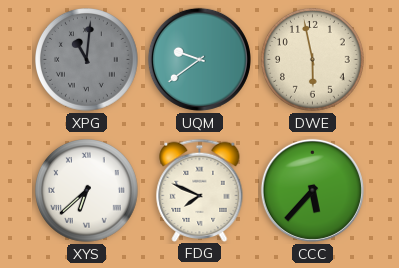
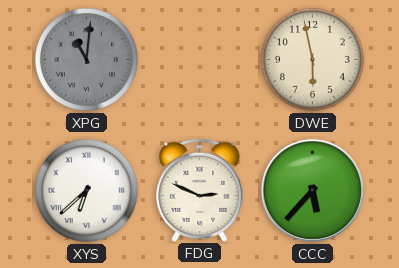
UQM: 9:39 -> none
FDG: 7:49 -> 2:49
